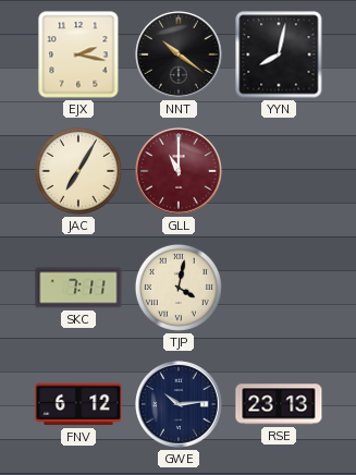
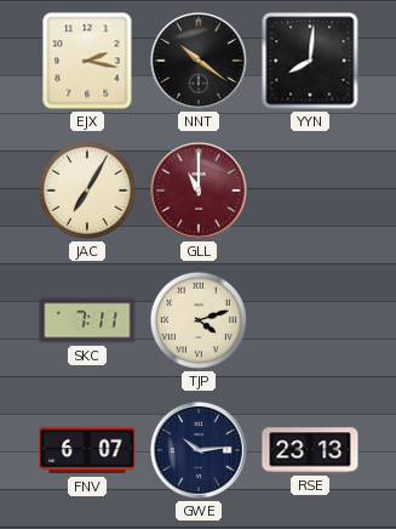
YYN: 8:02 -> 8:01
TJP: 4:02 -> 4:12
FNV: 6:12 -> 6:07
